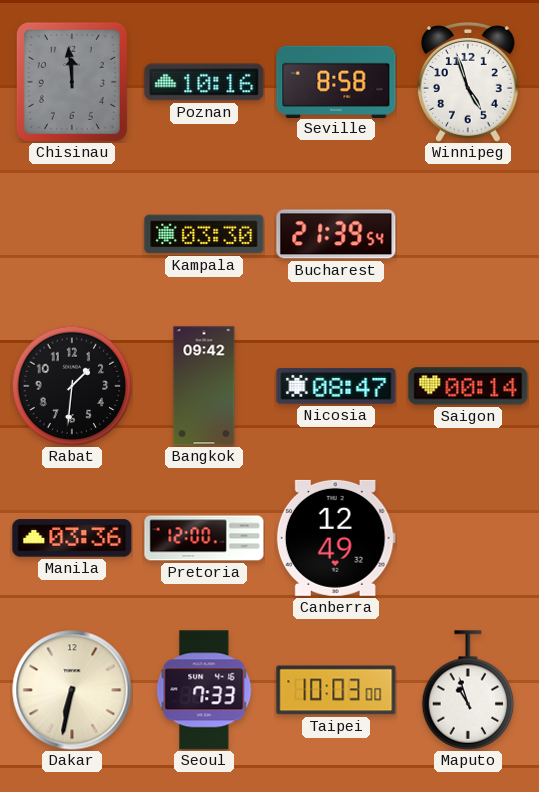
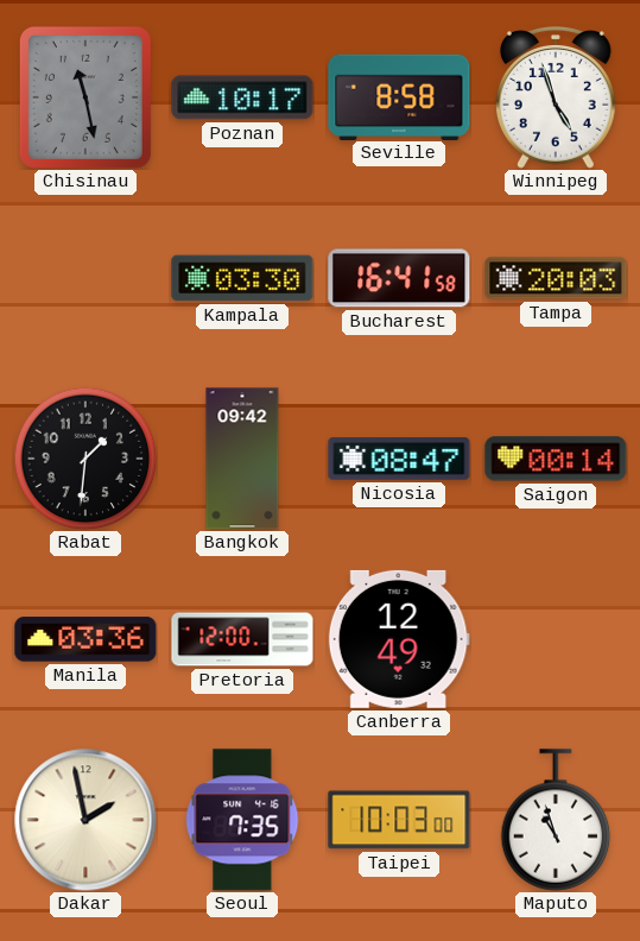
Chisinau: 11:59 -> 11:28
Poznan: 10:16 -> 10:17
Bucharest: 21:39 -> 16:41
Tampa: none -> 20:03
Dakar: 6:32 -> 1:58
Seoul: 7:33 -> 7:35
